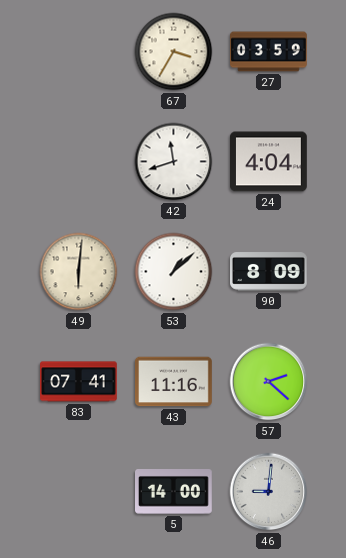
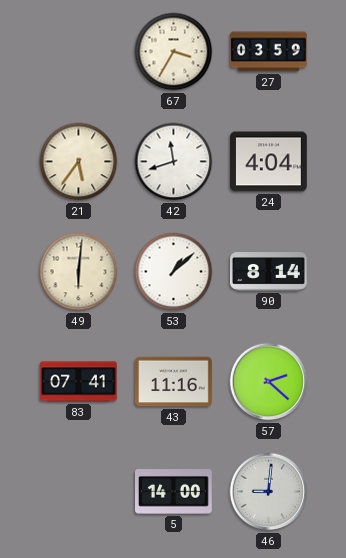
21: none -> 5:36
90: 8:09 -> 8:14
